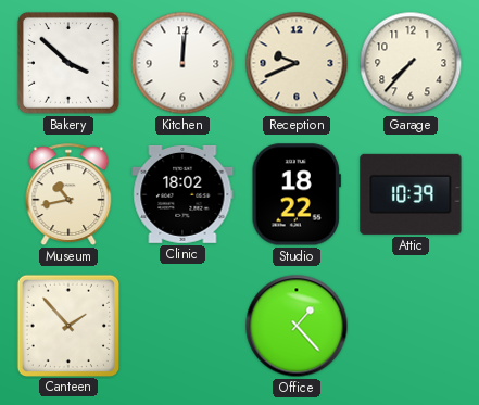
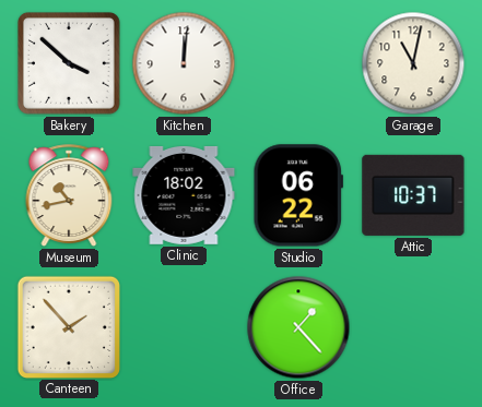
Reception: 9:41 -> none
Garage: 7:37 -> 11:02
Studio: 18:22 -> 06:22
Attic: 10:39 -> 10:37
